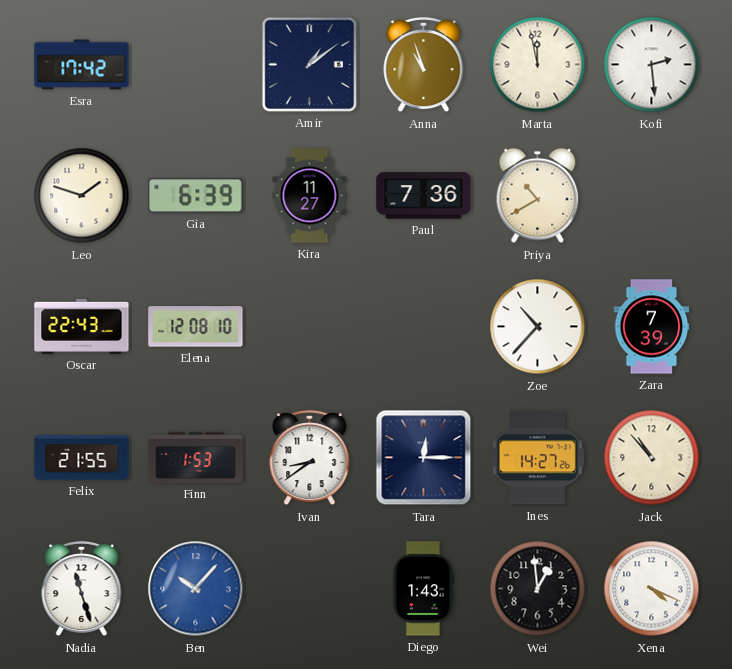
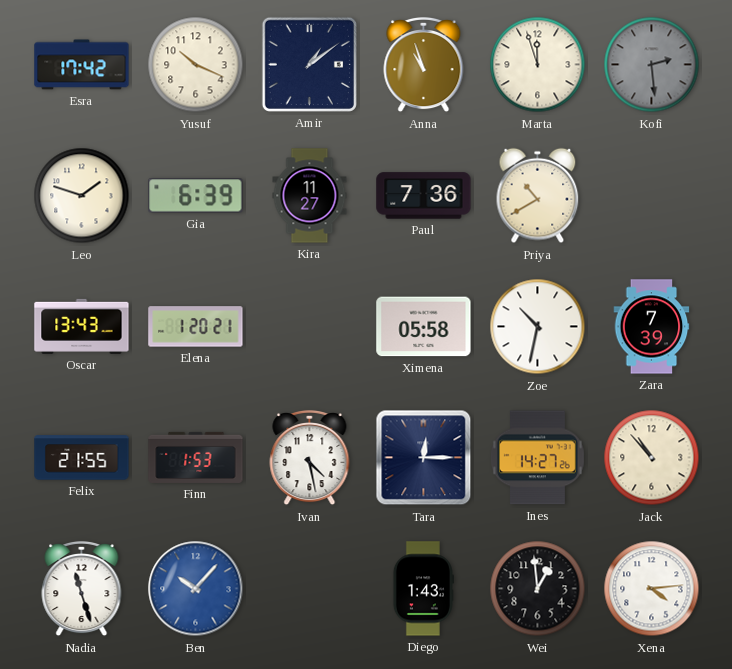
Yusuf: none -> 10:19
Marta: 11:58 -> 11:57
Kofi dial: white -> grey
Oscar: 22:43 -> 13:43
Elena: 12:08 -> 1:20
Ximena: none -> 05:58
Zoe: 10:37 -> 10:32
Ivan: 8:39 -> 4:28
Xena: 4:19 -> 4:14
